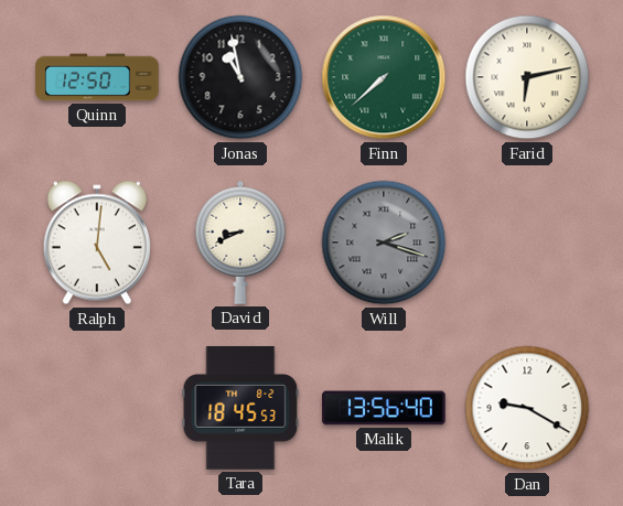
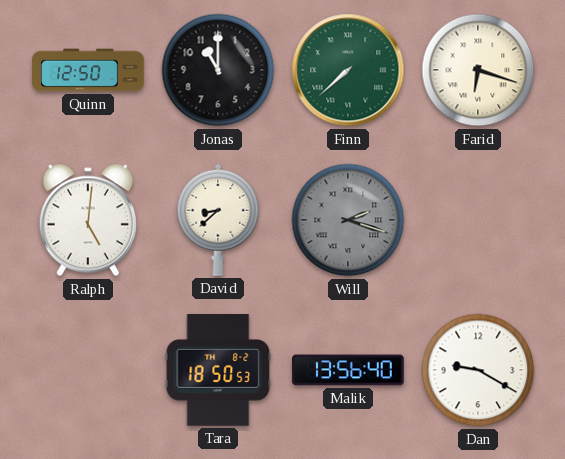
Jonas: 10:58 -> 11:00
Farid: 6:13 -> 6:18
David: 8:41 -> 8:38
Tara: 18:45 -> 18:50
